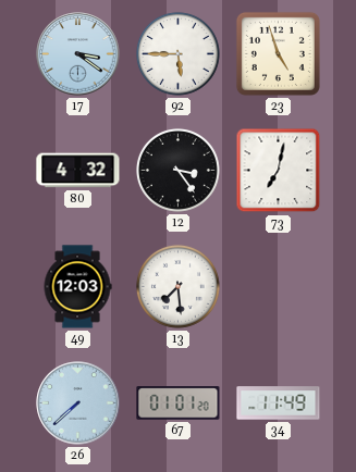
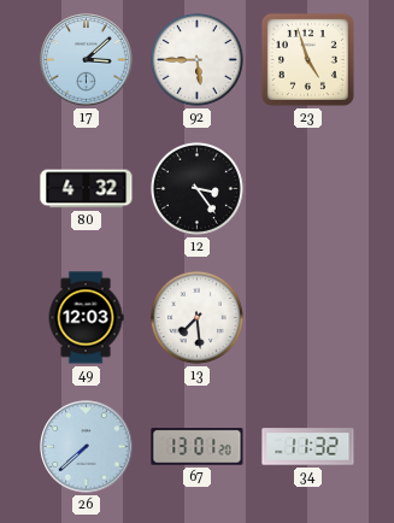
17: 3:21 -> 3:08
73: 7:02 -> none
67: 01:01 -> 13:01
34: 11:49 -> 11:32
